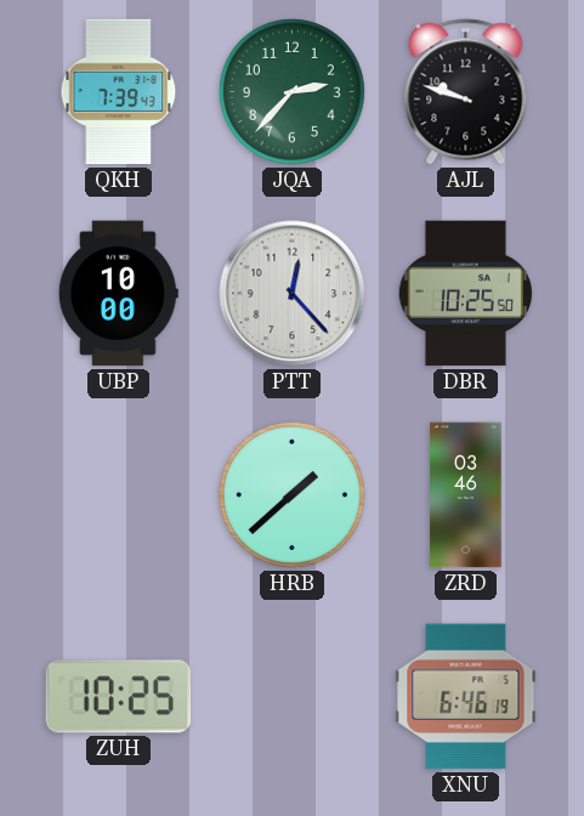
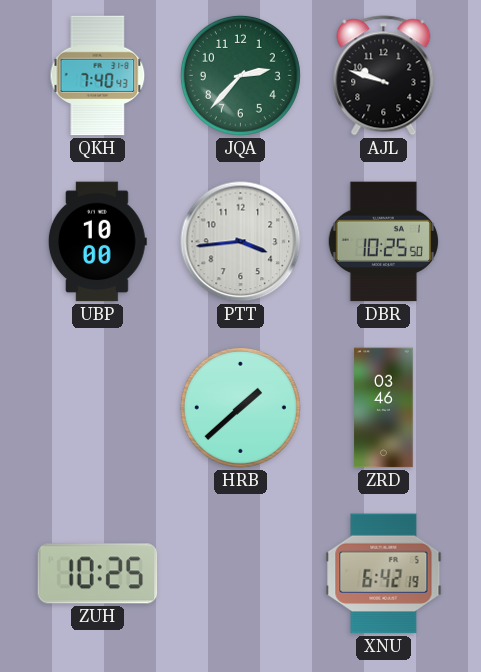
QKH: 7:39 -> 7:40
PTT: 12:23 -> 3:44
XNU: 6:46 -> 6:42
